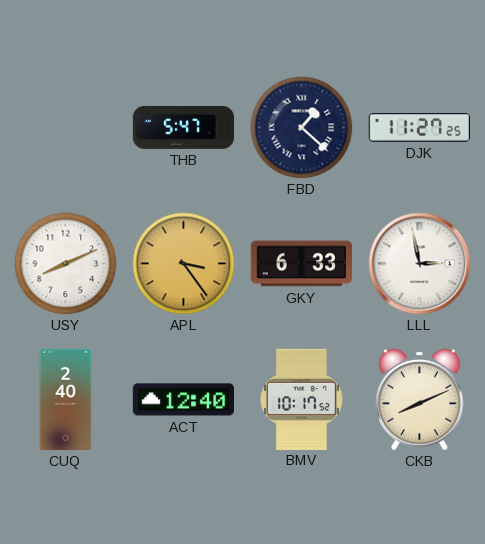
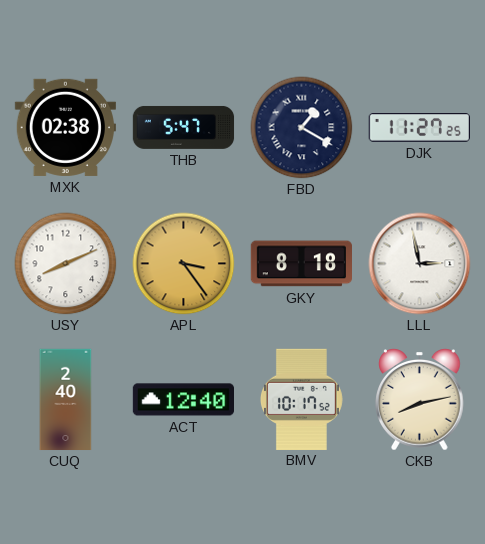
MXK: none -> 02:38
FBD: 1:22 -> 1:20
GKY: 6:33 -> 8:18
CKB: 8:11 -> 8:13
